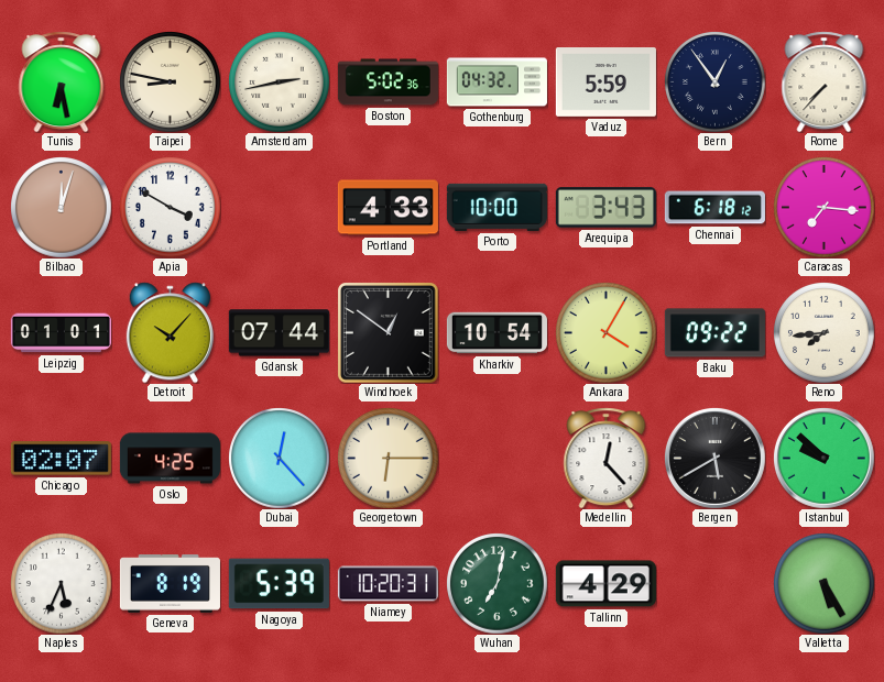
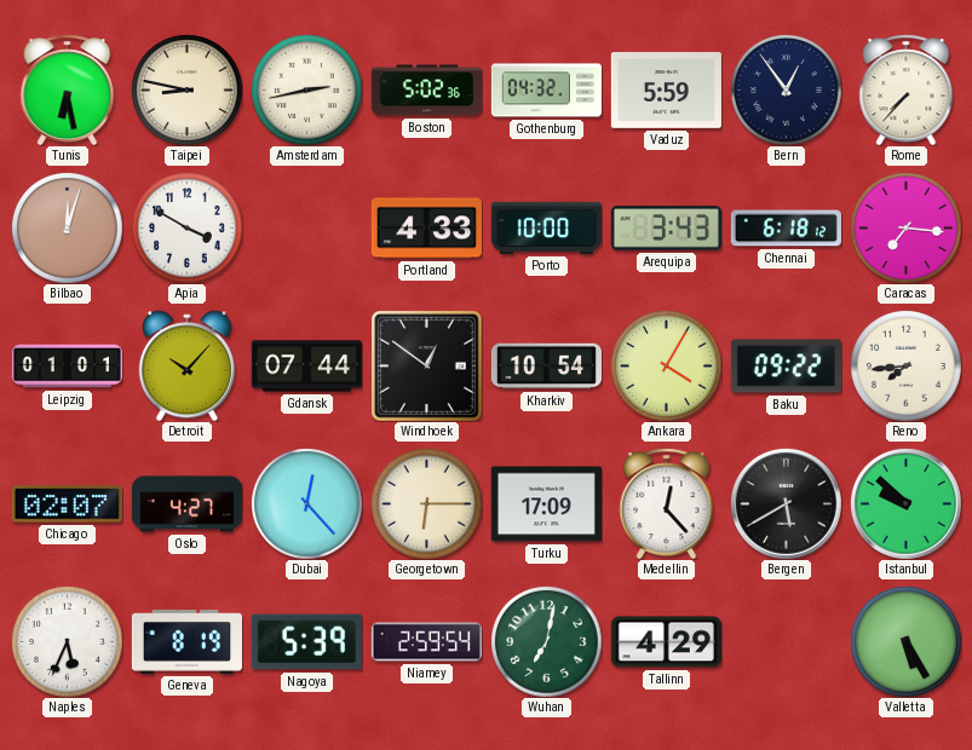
Oslo: 4:25 -> 4:27
Turku: none -> 17:09
Niamey: 10:20 -> 2:59
